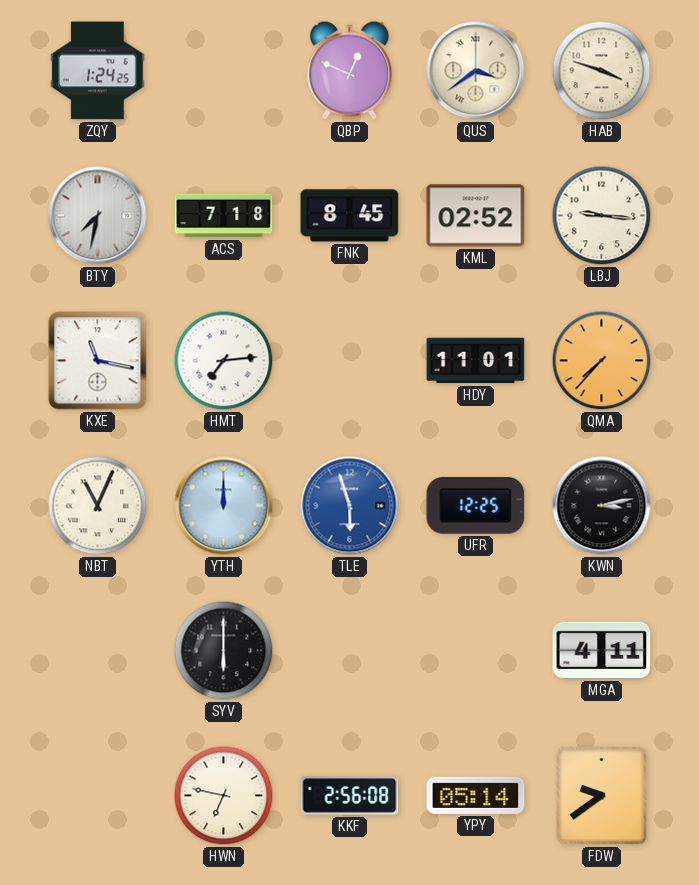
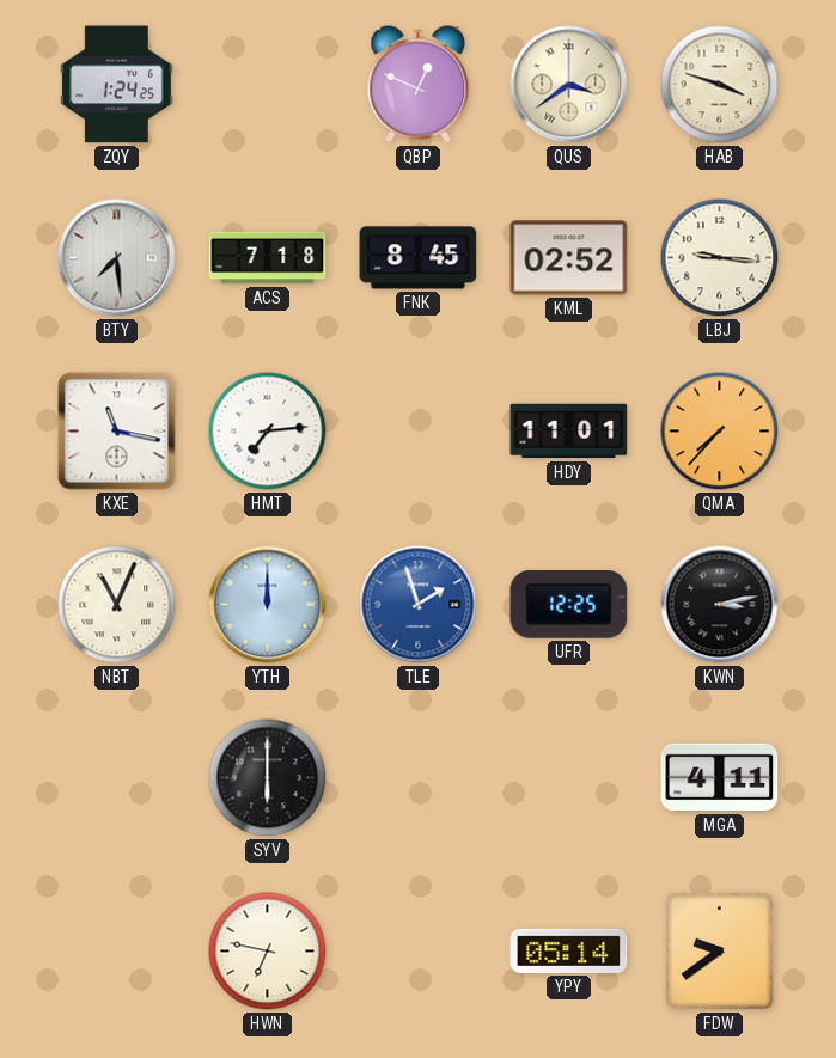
BTY: 7:32 -> 7:29
TLE: 5:57 -> 1:57
KKF: 2:56 -> none
